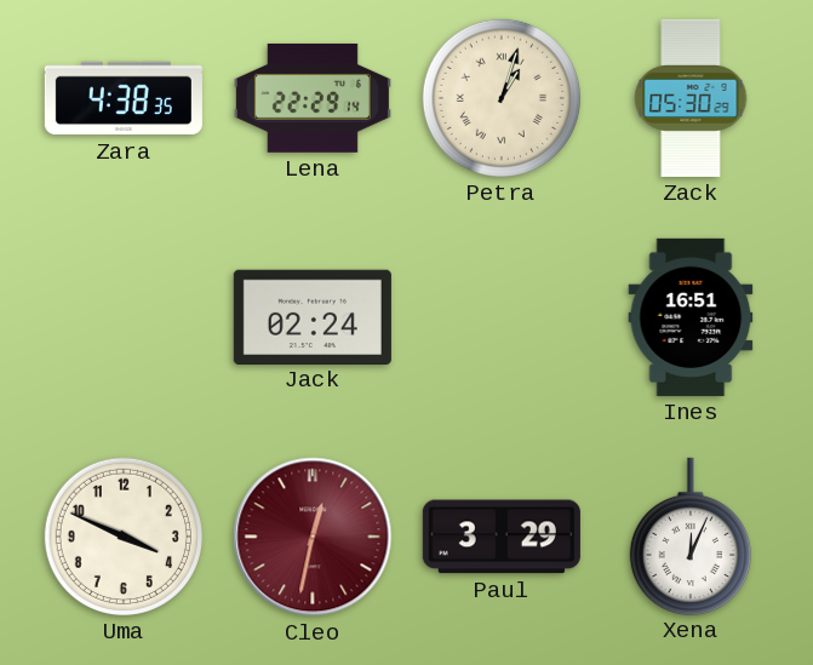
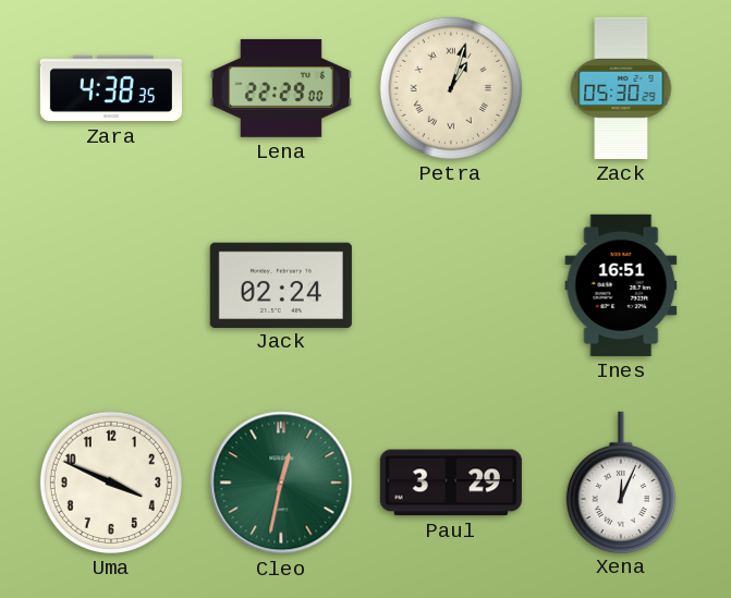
Lena: 22:29:14 -> 22:29:00
Cleo dial: burgundy -> green
